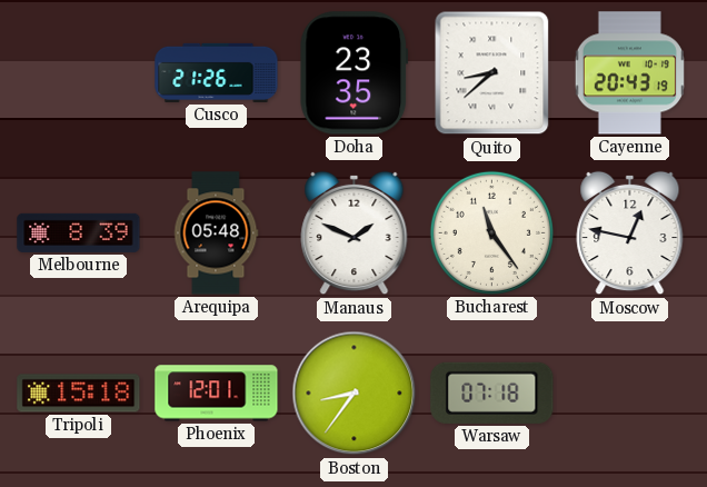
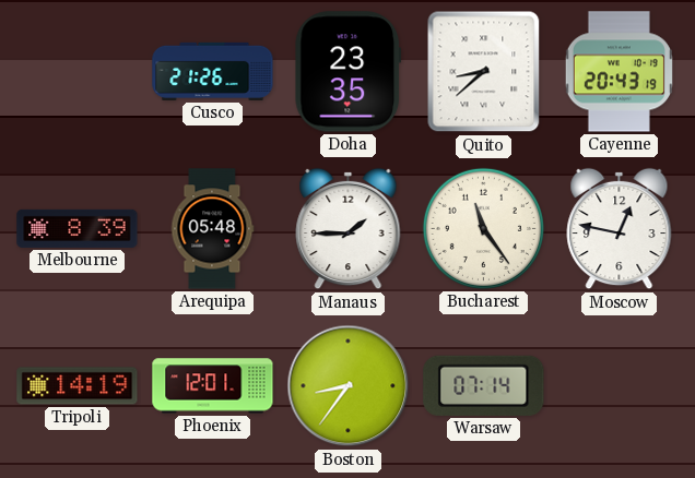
Manaus: 1:49 -> 1:45
Tripoli: 15:18 -> 14:19
Warsaw: 07:18 -> 07:14
